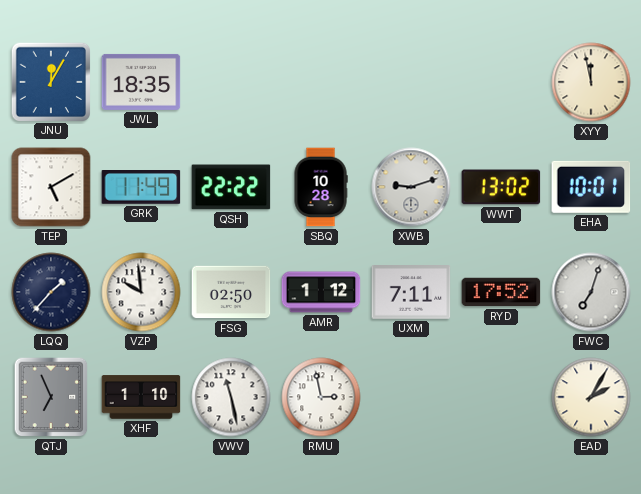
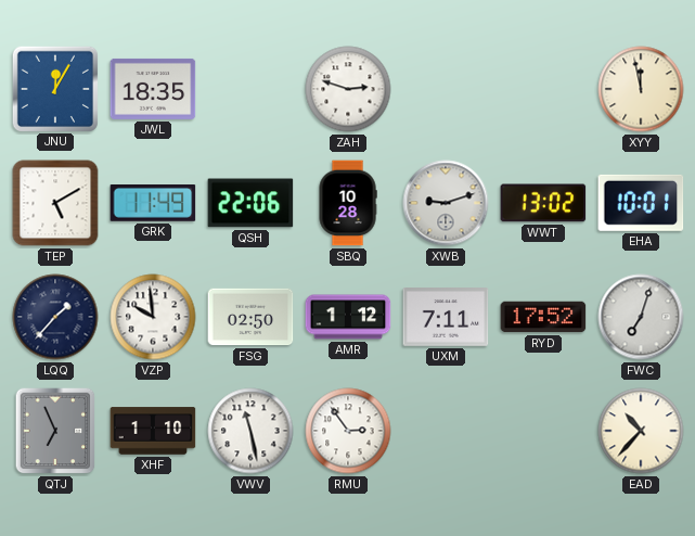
ZAH: none -> 2:48
QSH: 22:22 -> 22:06
RMU: 2:58 -> 2:54
EAD: 2:05 -> 10:37
